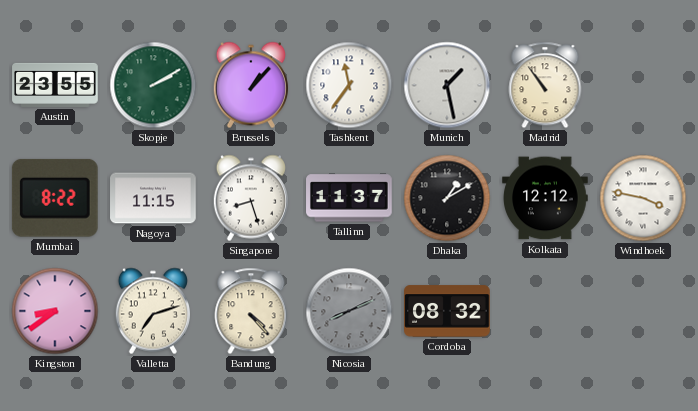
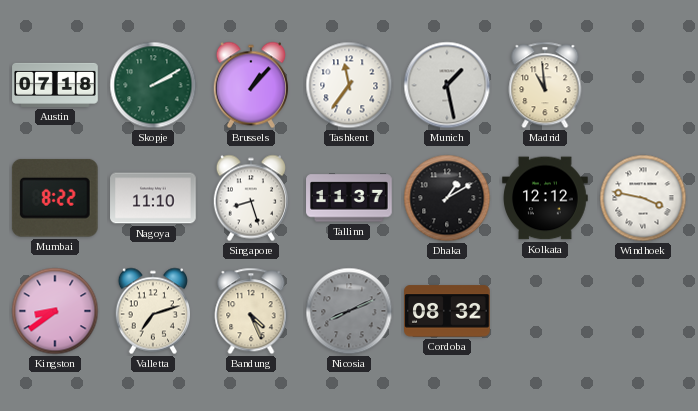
Austin: 23:55 -> 07:18
Madrid: 10:54 -> 10:59
Nagoya: 11:15 -> 11:10
Bandung: 4:23 -> 4:26
